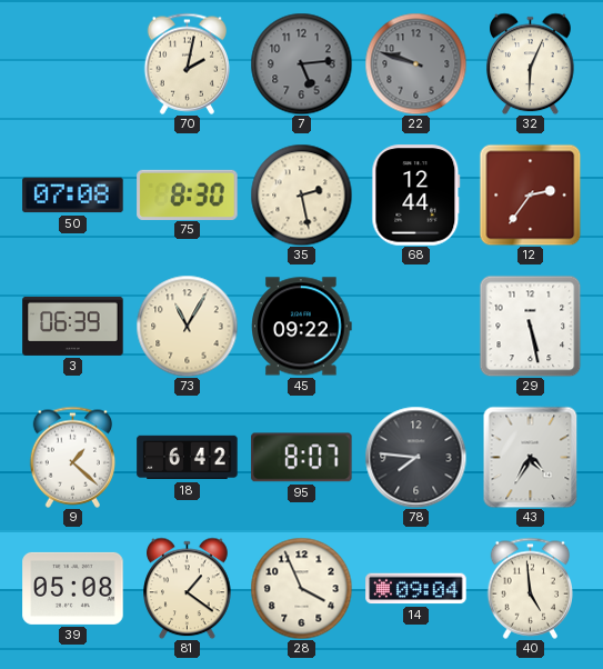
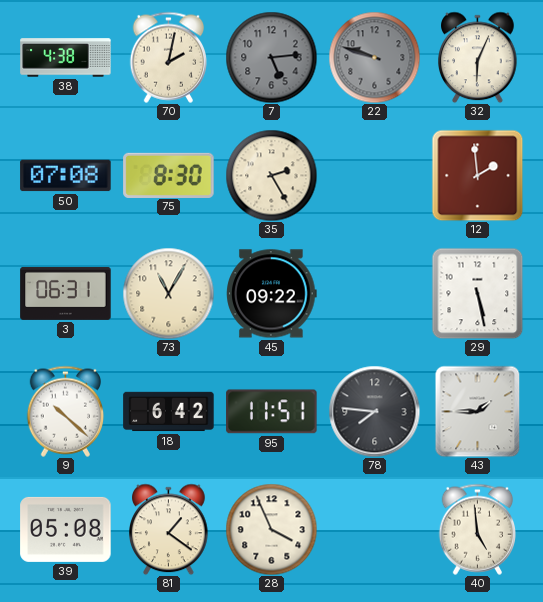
38: none -> 4:38
35: 2:28 -> 2:25
68: 12:44 -> none
12: 2:36 -> 1:59
3: 06:39 -> 06:31
9: 1:22 -> 10:22
95: 8:07 -> 11:51
43: 4:35 -> 1:45
14: 09:04 -> none
